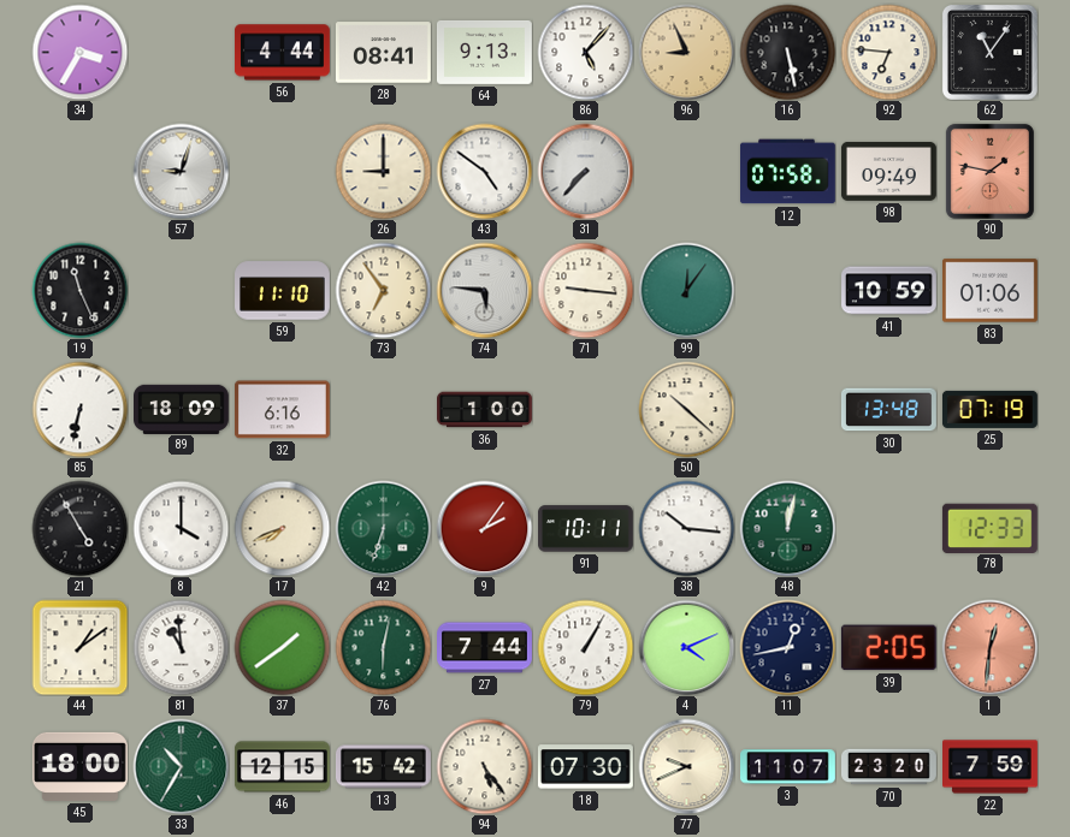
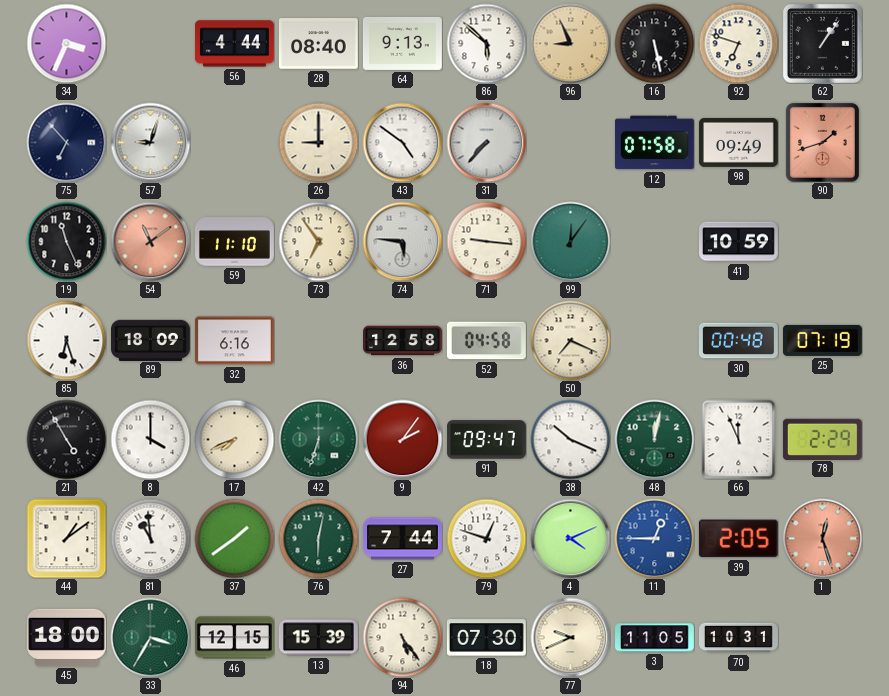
34: 3:35 -> 3:34
28: 08:41 -> 08:40
86: 5:07 -> 5:52
92: 6:46 -> 6:48
62: 11:06 -> 1:06
75: none -> 6:53
90: 1:47 -> 1:42
54: none -> 11:09
83: 01:06 -> none
85: 6:32 -> 6:27
36: 1:00 -> 12:58
52: none -> 04:58
50: 10:22 -> 7:19
30: 13:48 -> 00:48
91: 10:11 -> 09:47
38: 10:16 -> 10:19
66: none -> 11:56
78: 12:33 -> 2:29
79: 1:05 -> 12:48
11: 12:43 -> 12:45
11 dial: navy -> blue
1: 12:31 -> 12:27
33: 10:35 -> 3:35
13: 15:42 -> 15:39
3: 11:07 -> 11:05
70: 23:20 -> 10:31
22: 7:59 -> none
